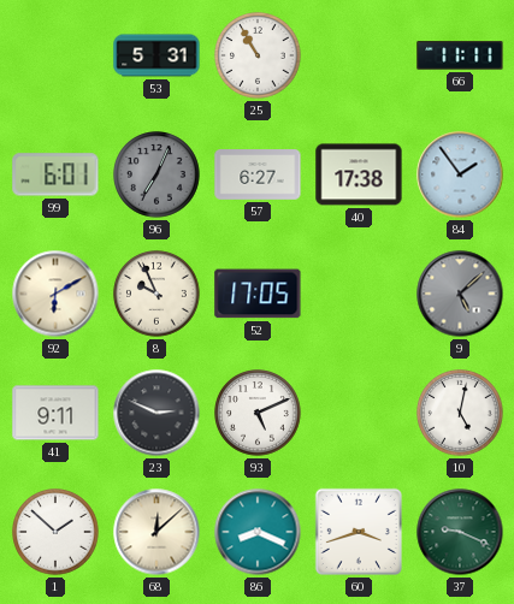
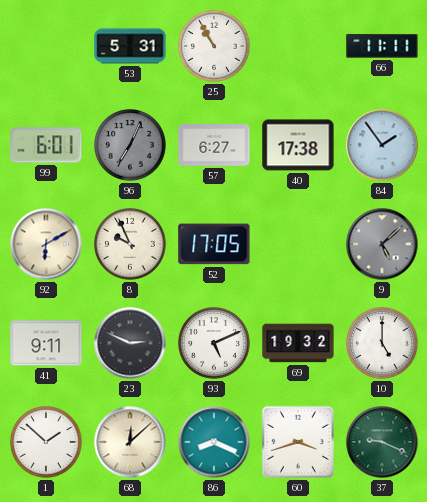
69: none -> 19:32
10: 5:02 -> 5:00
